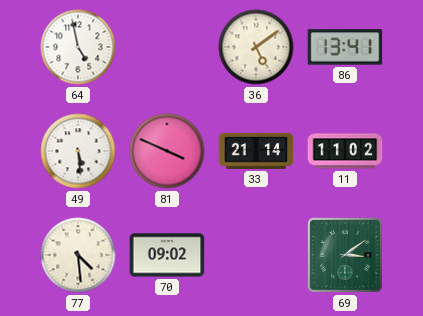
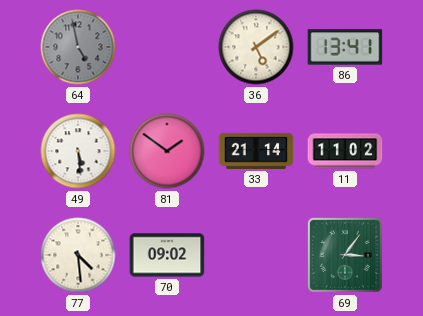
64 dial: white -> grey
81: 3:49 -> 1:51
69: 3:09 -> 3:06
